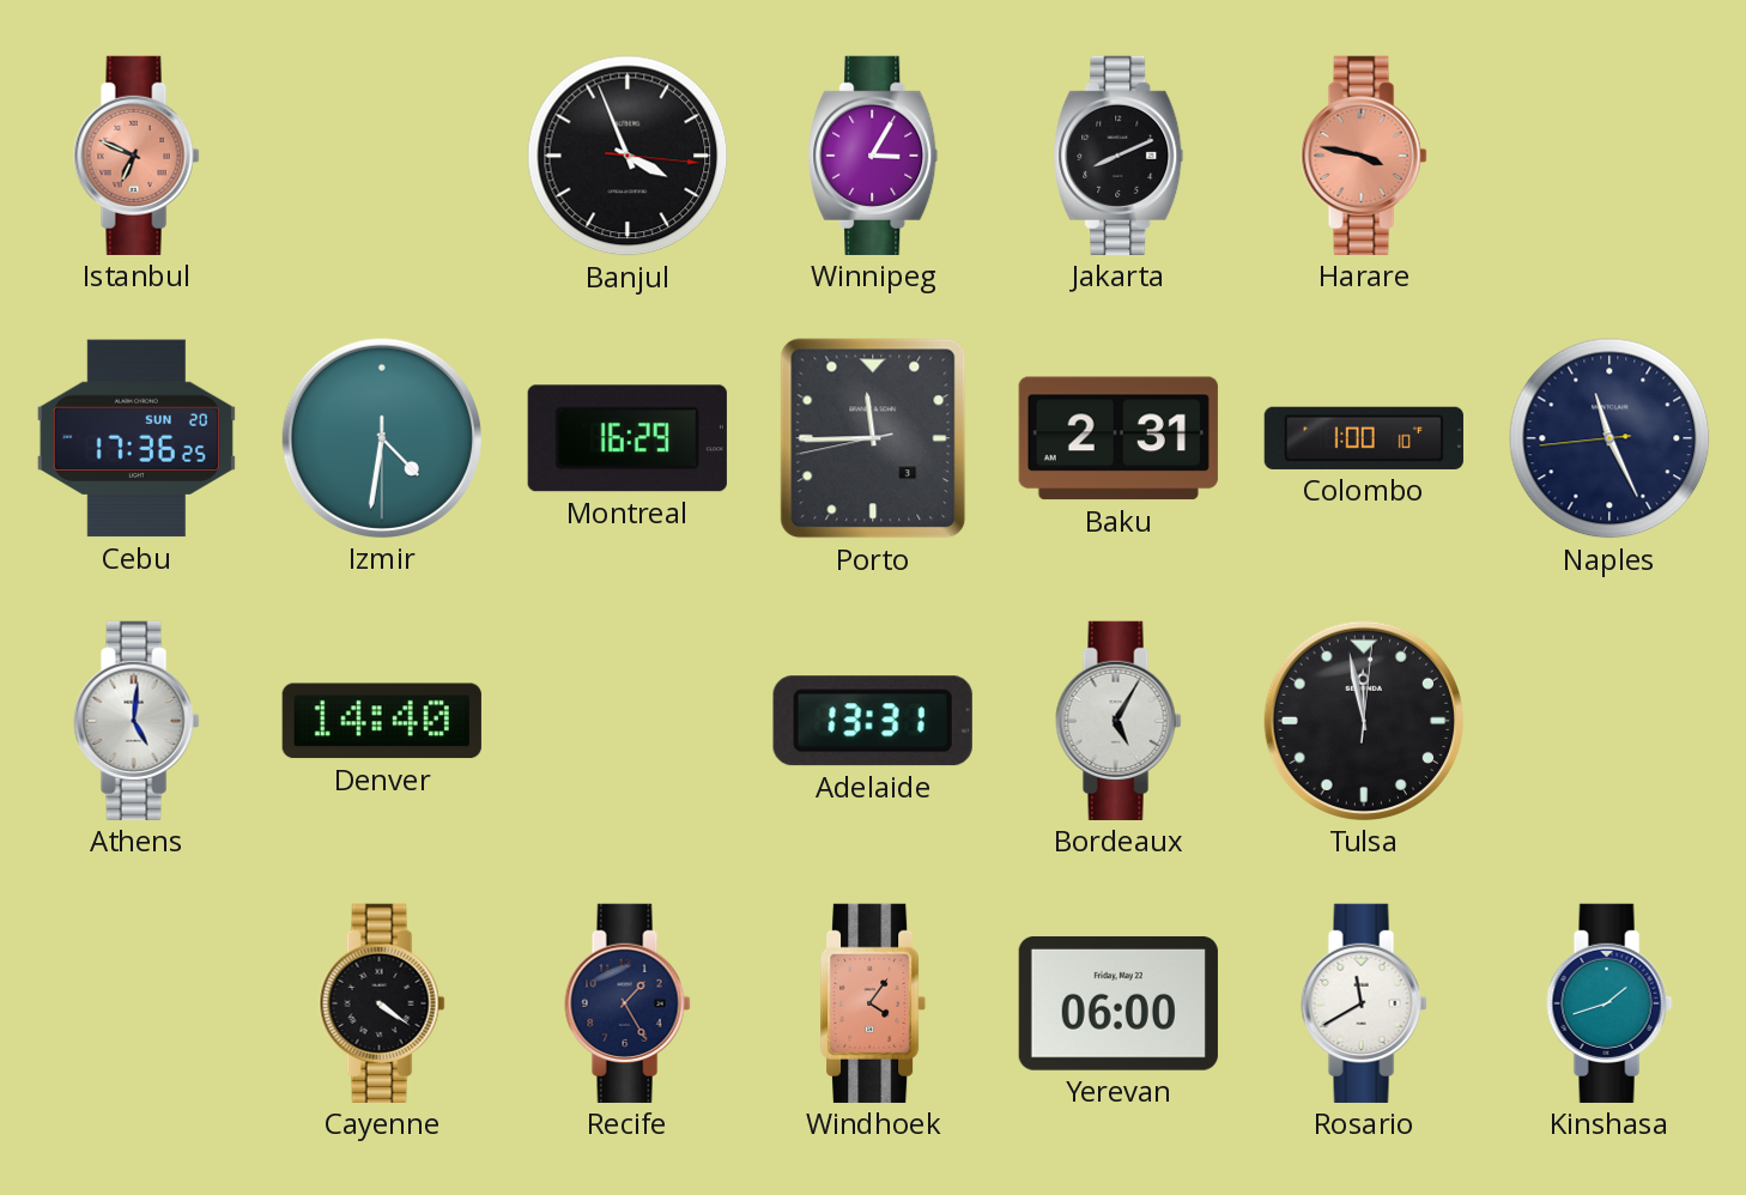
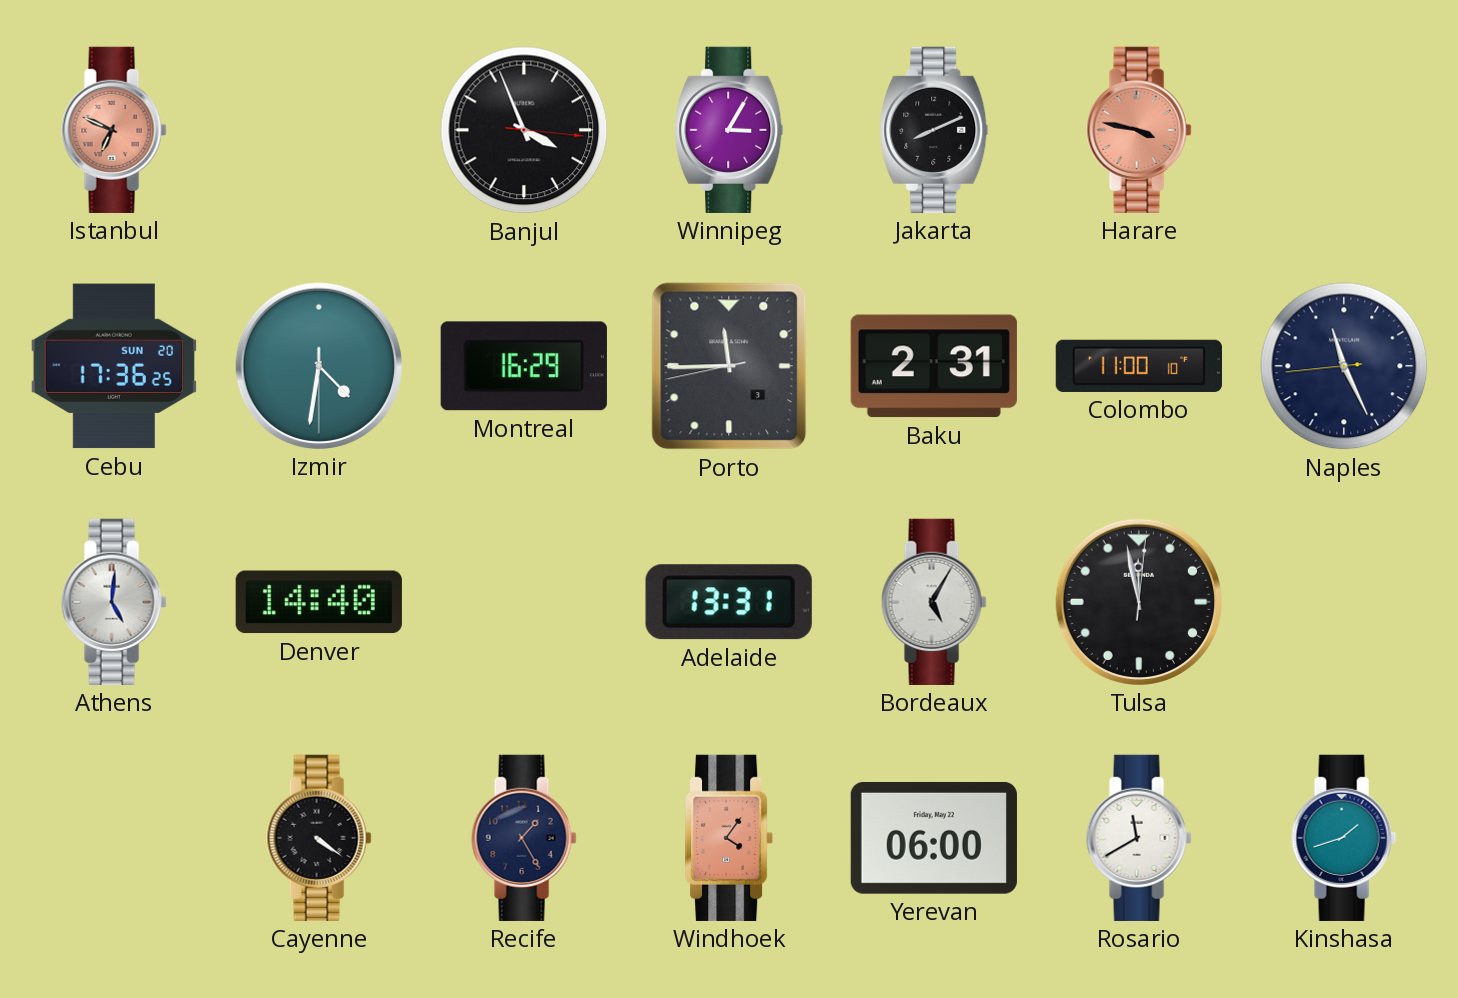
Colombo: 1:00 -> 11:00
